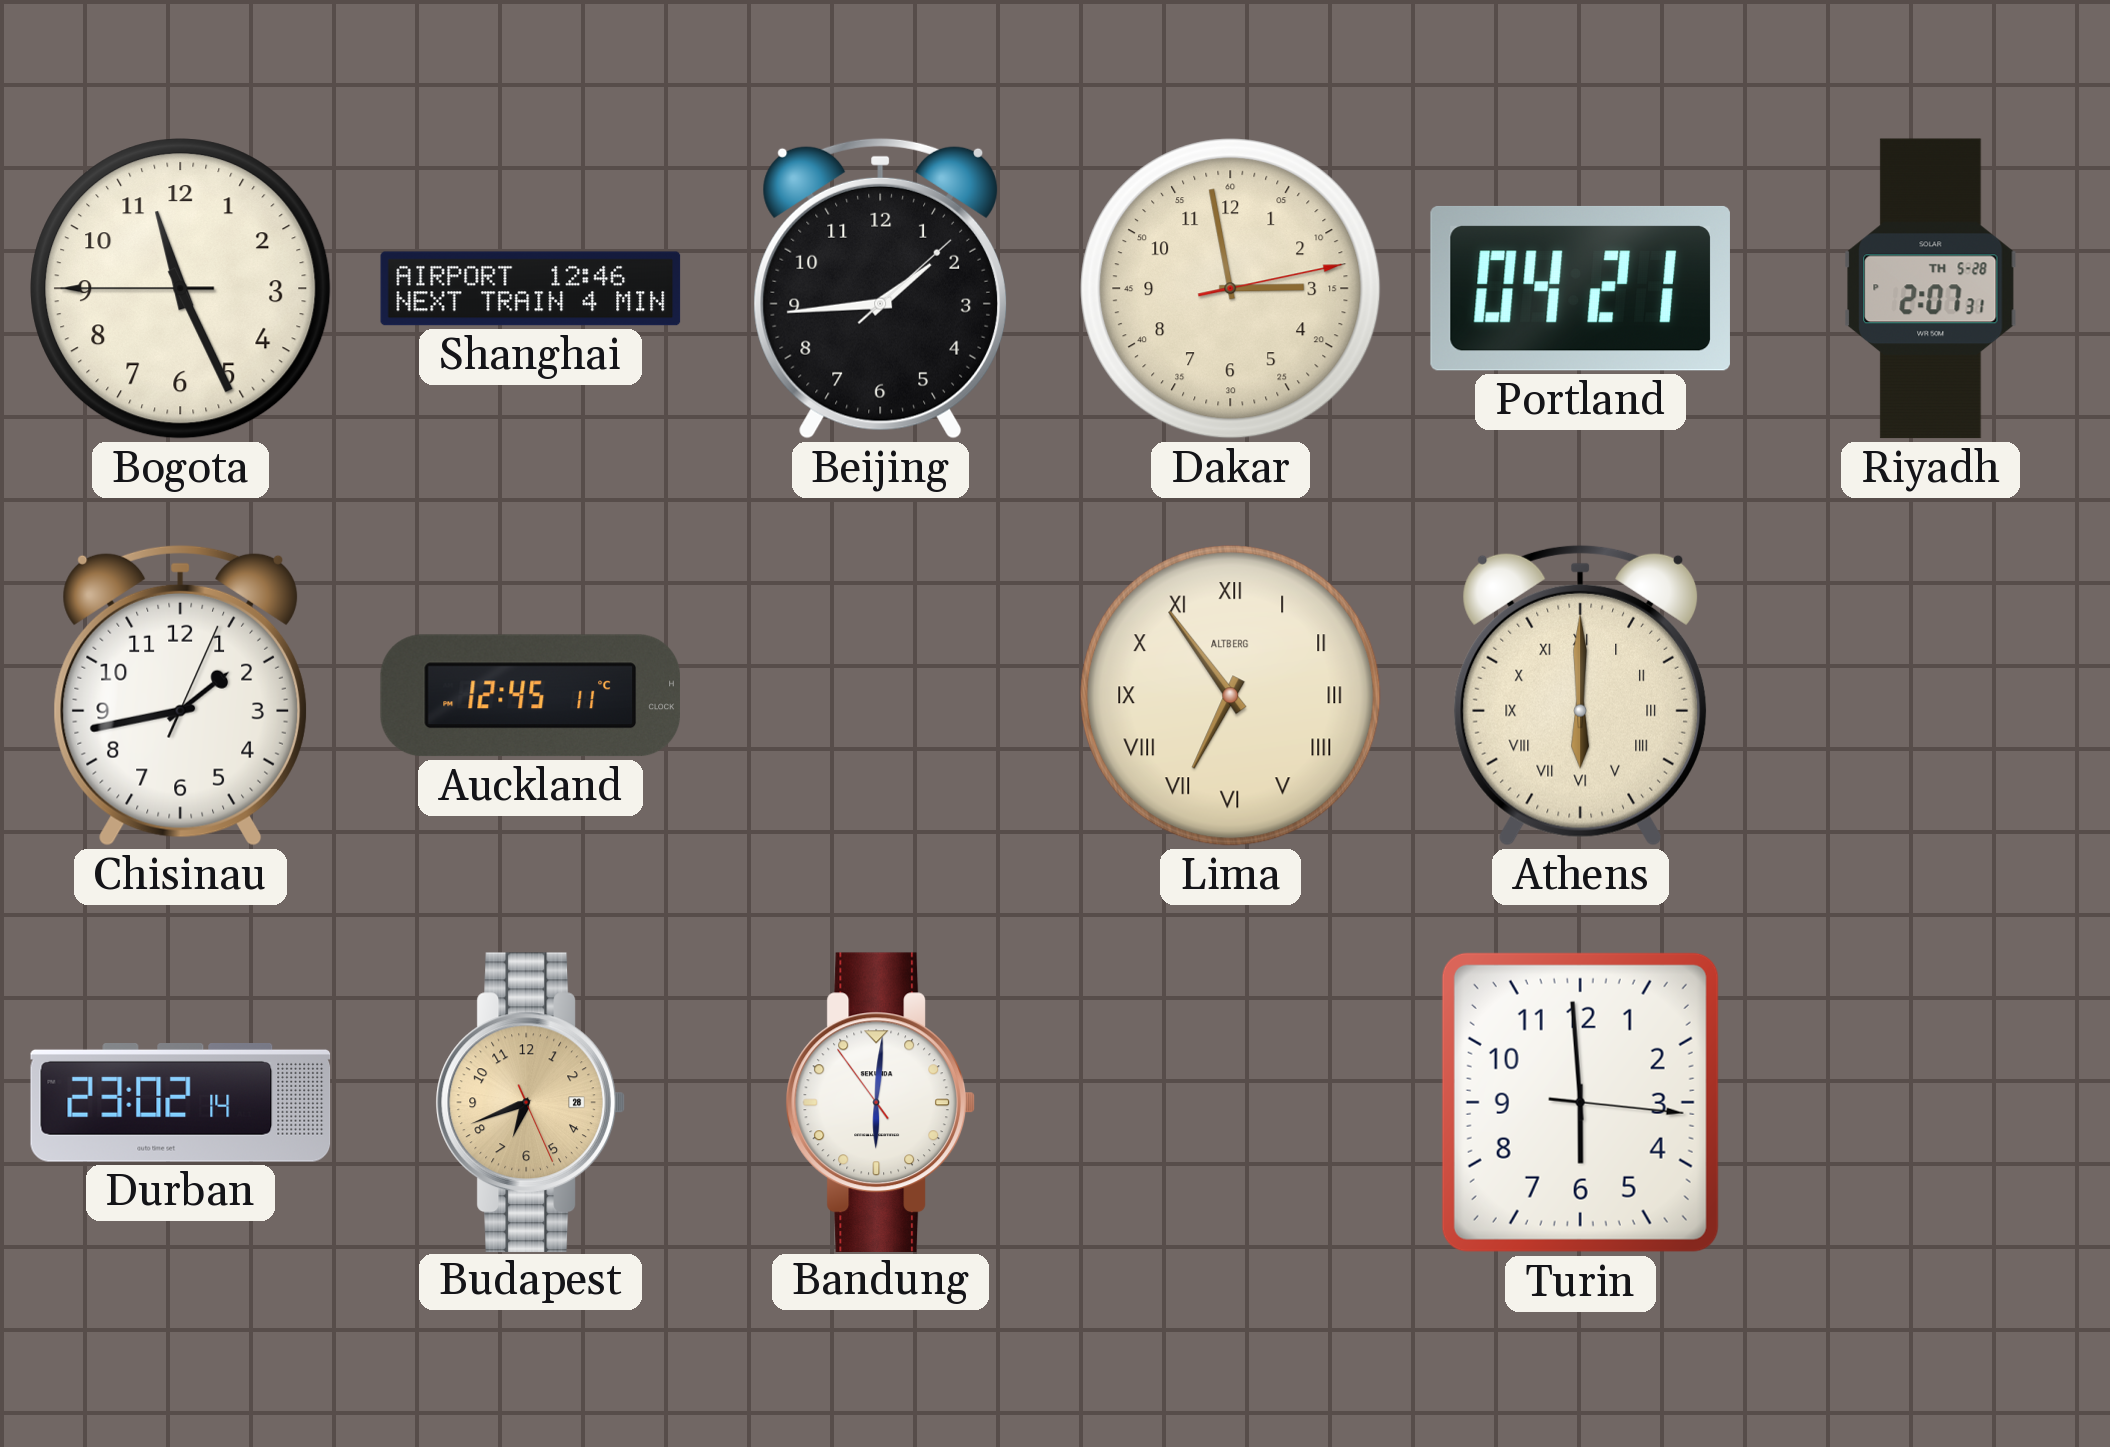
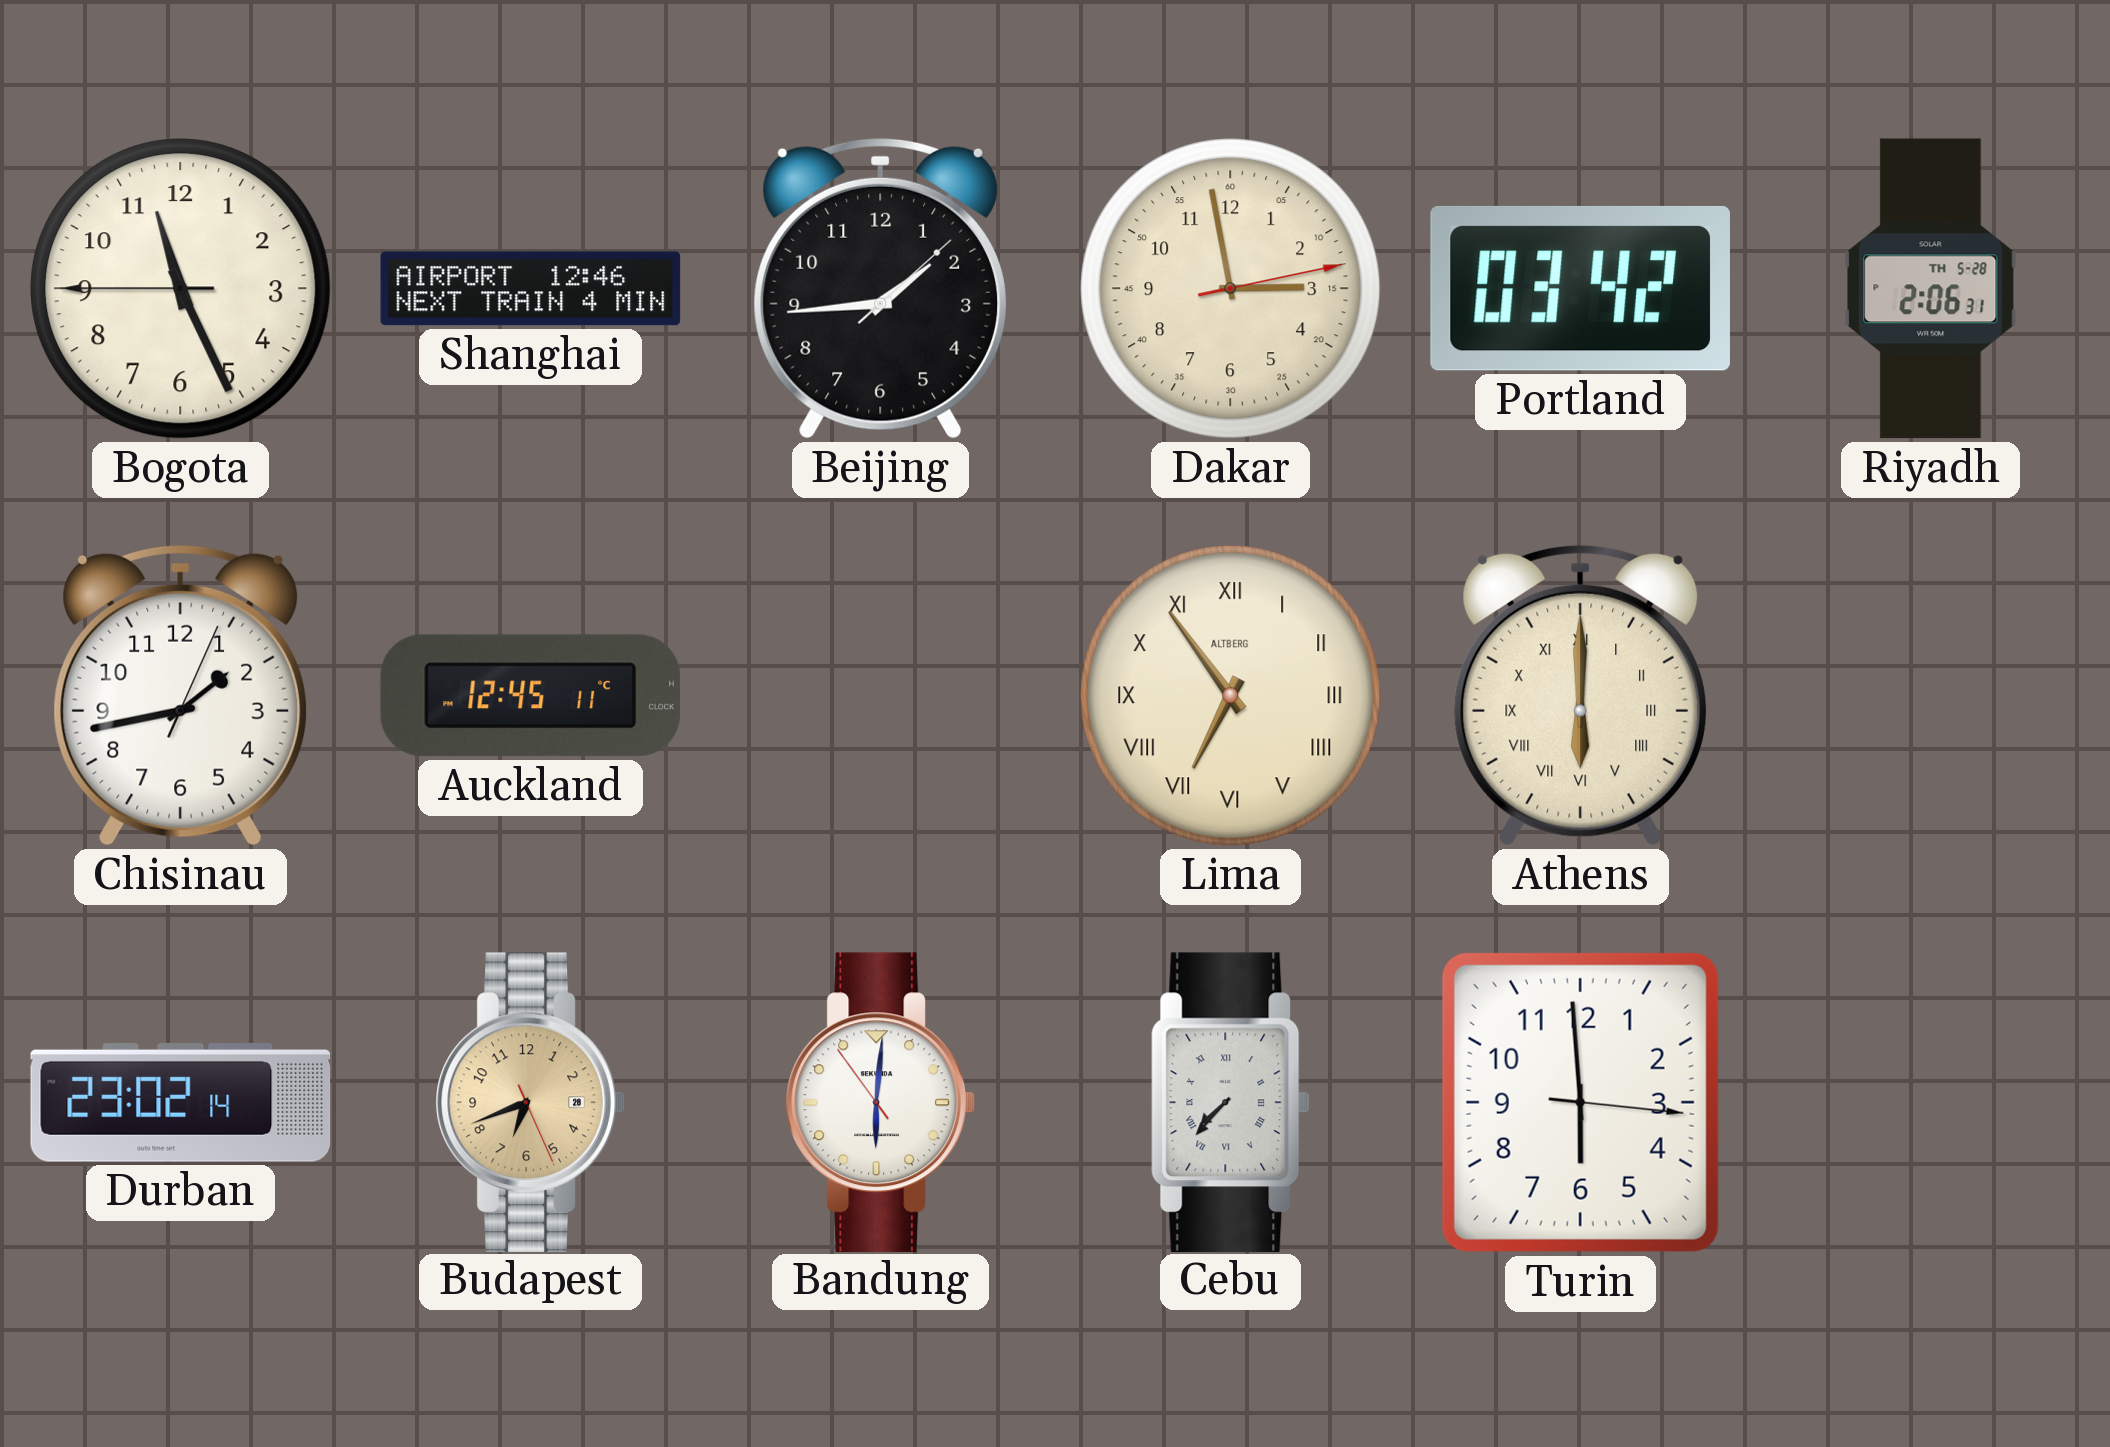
Portland: 04:21 -> 03:42
Riyadh: 2:07 -> 2:06
Cebu: none -> 7:37
